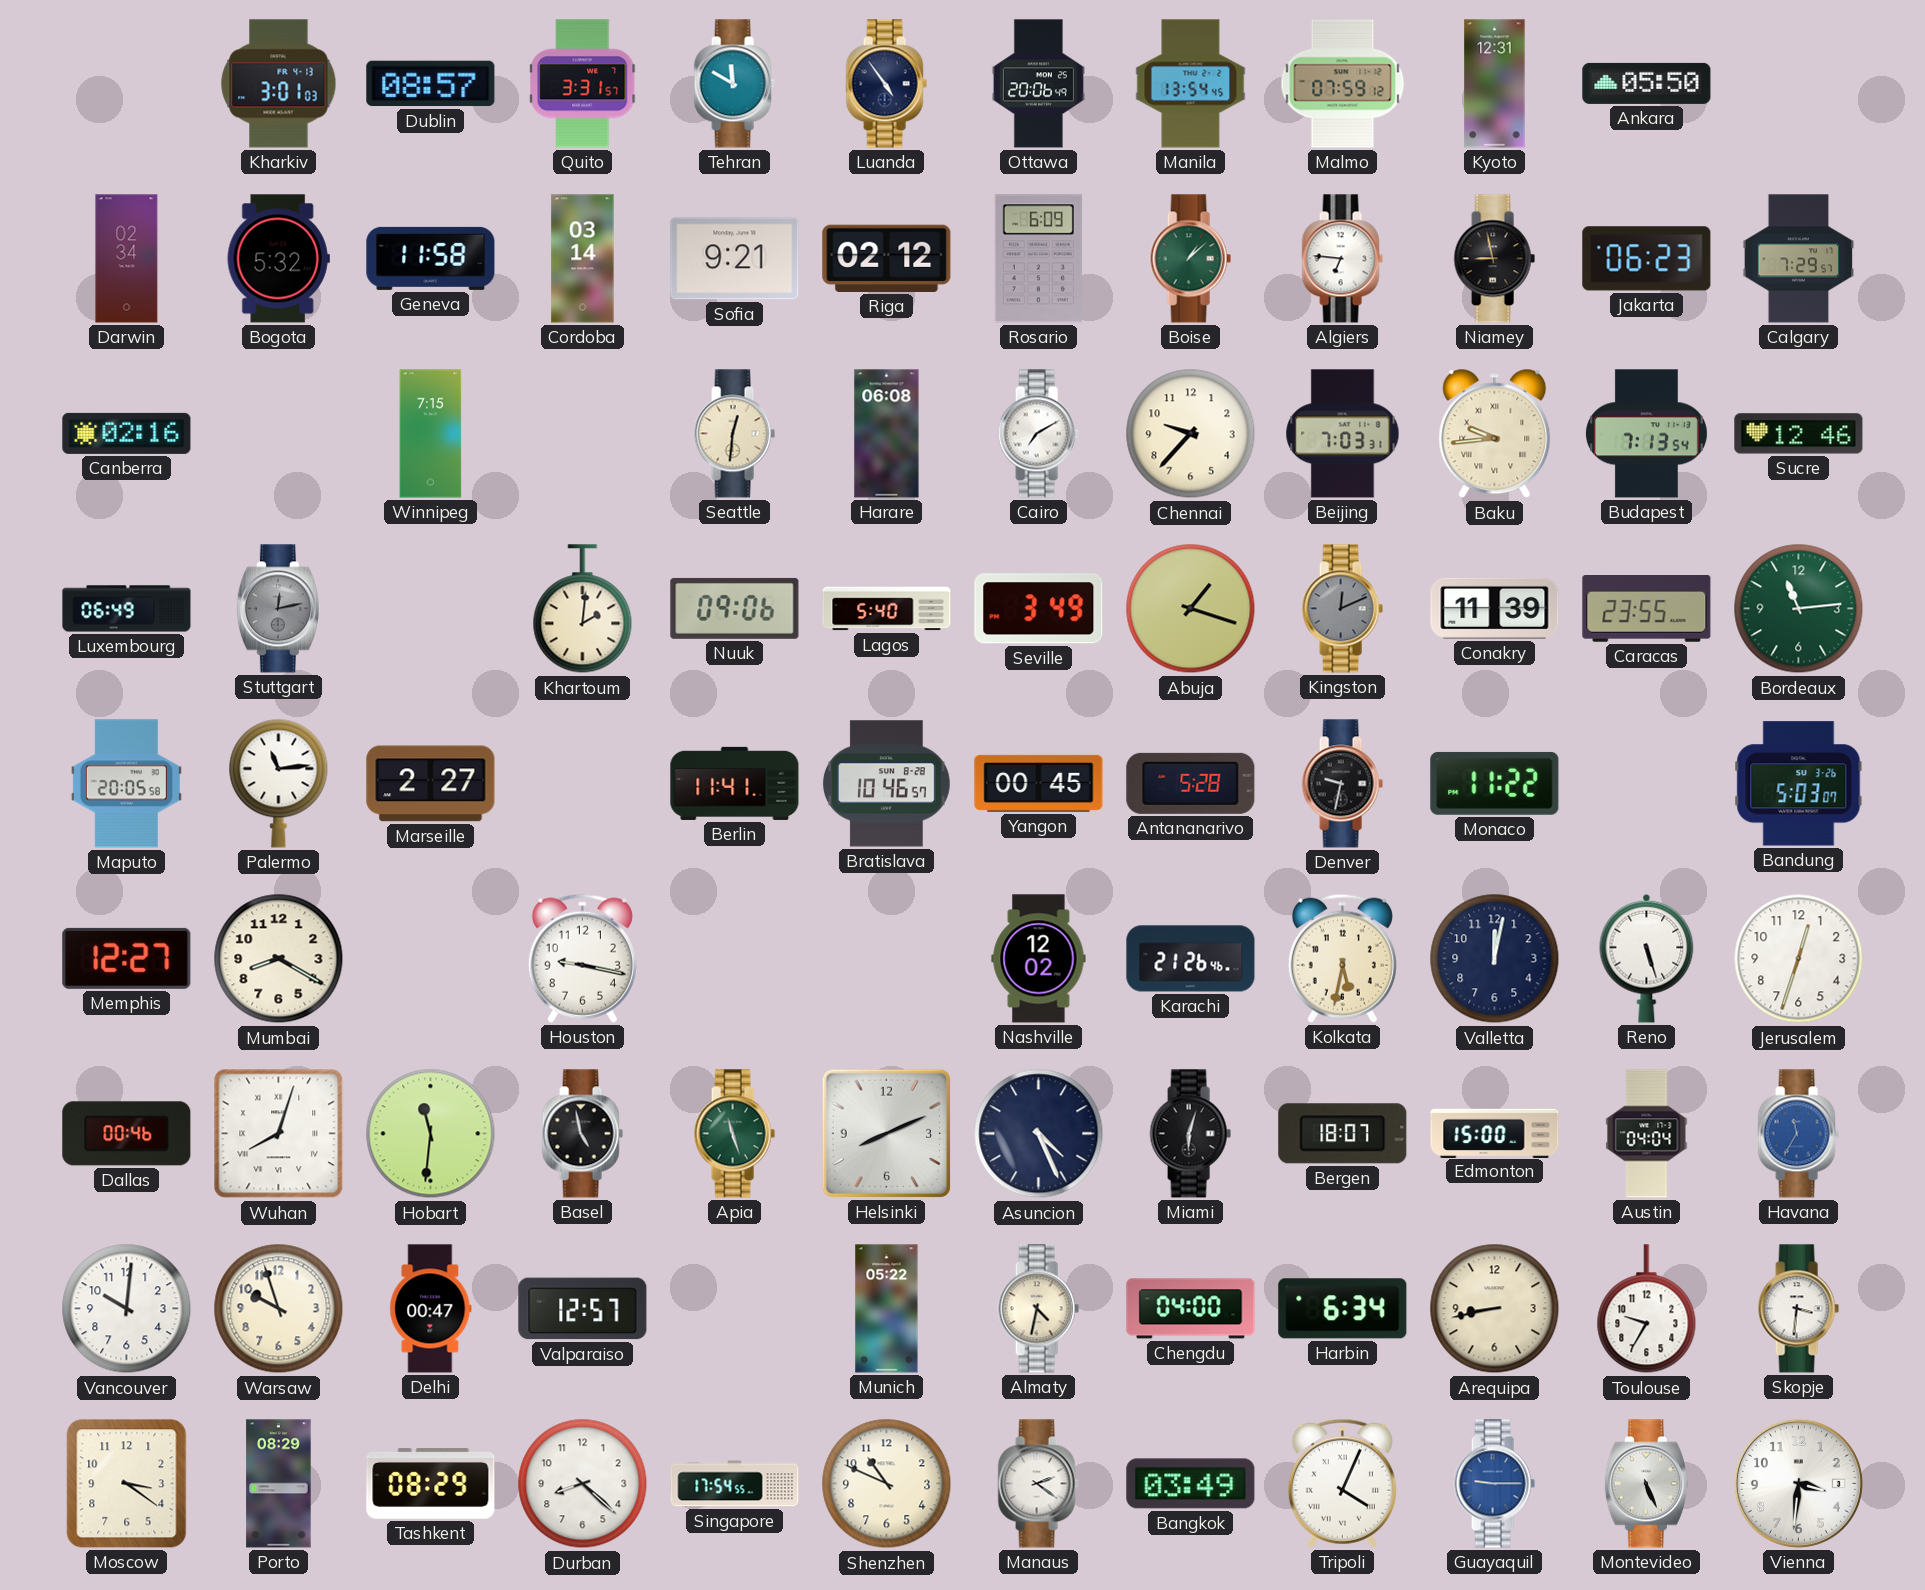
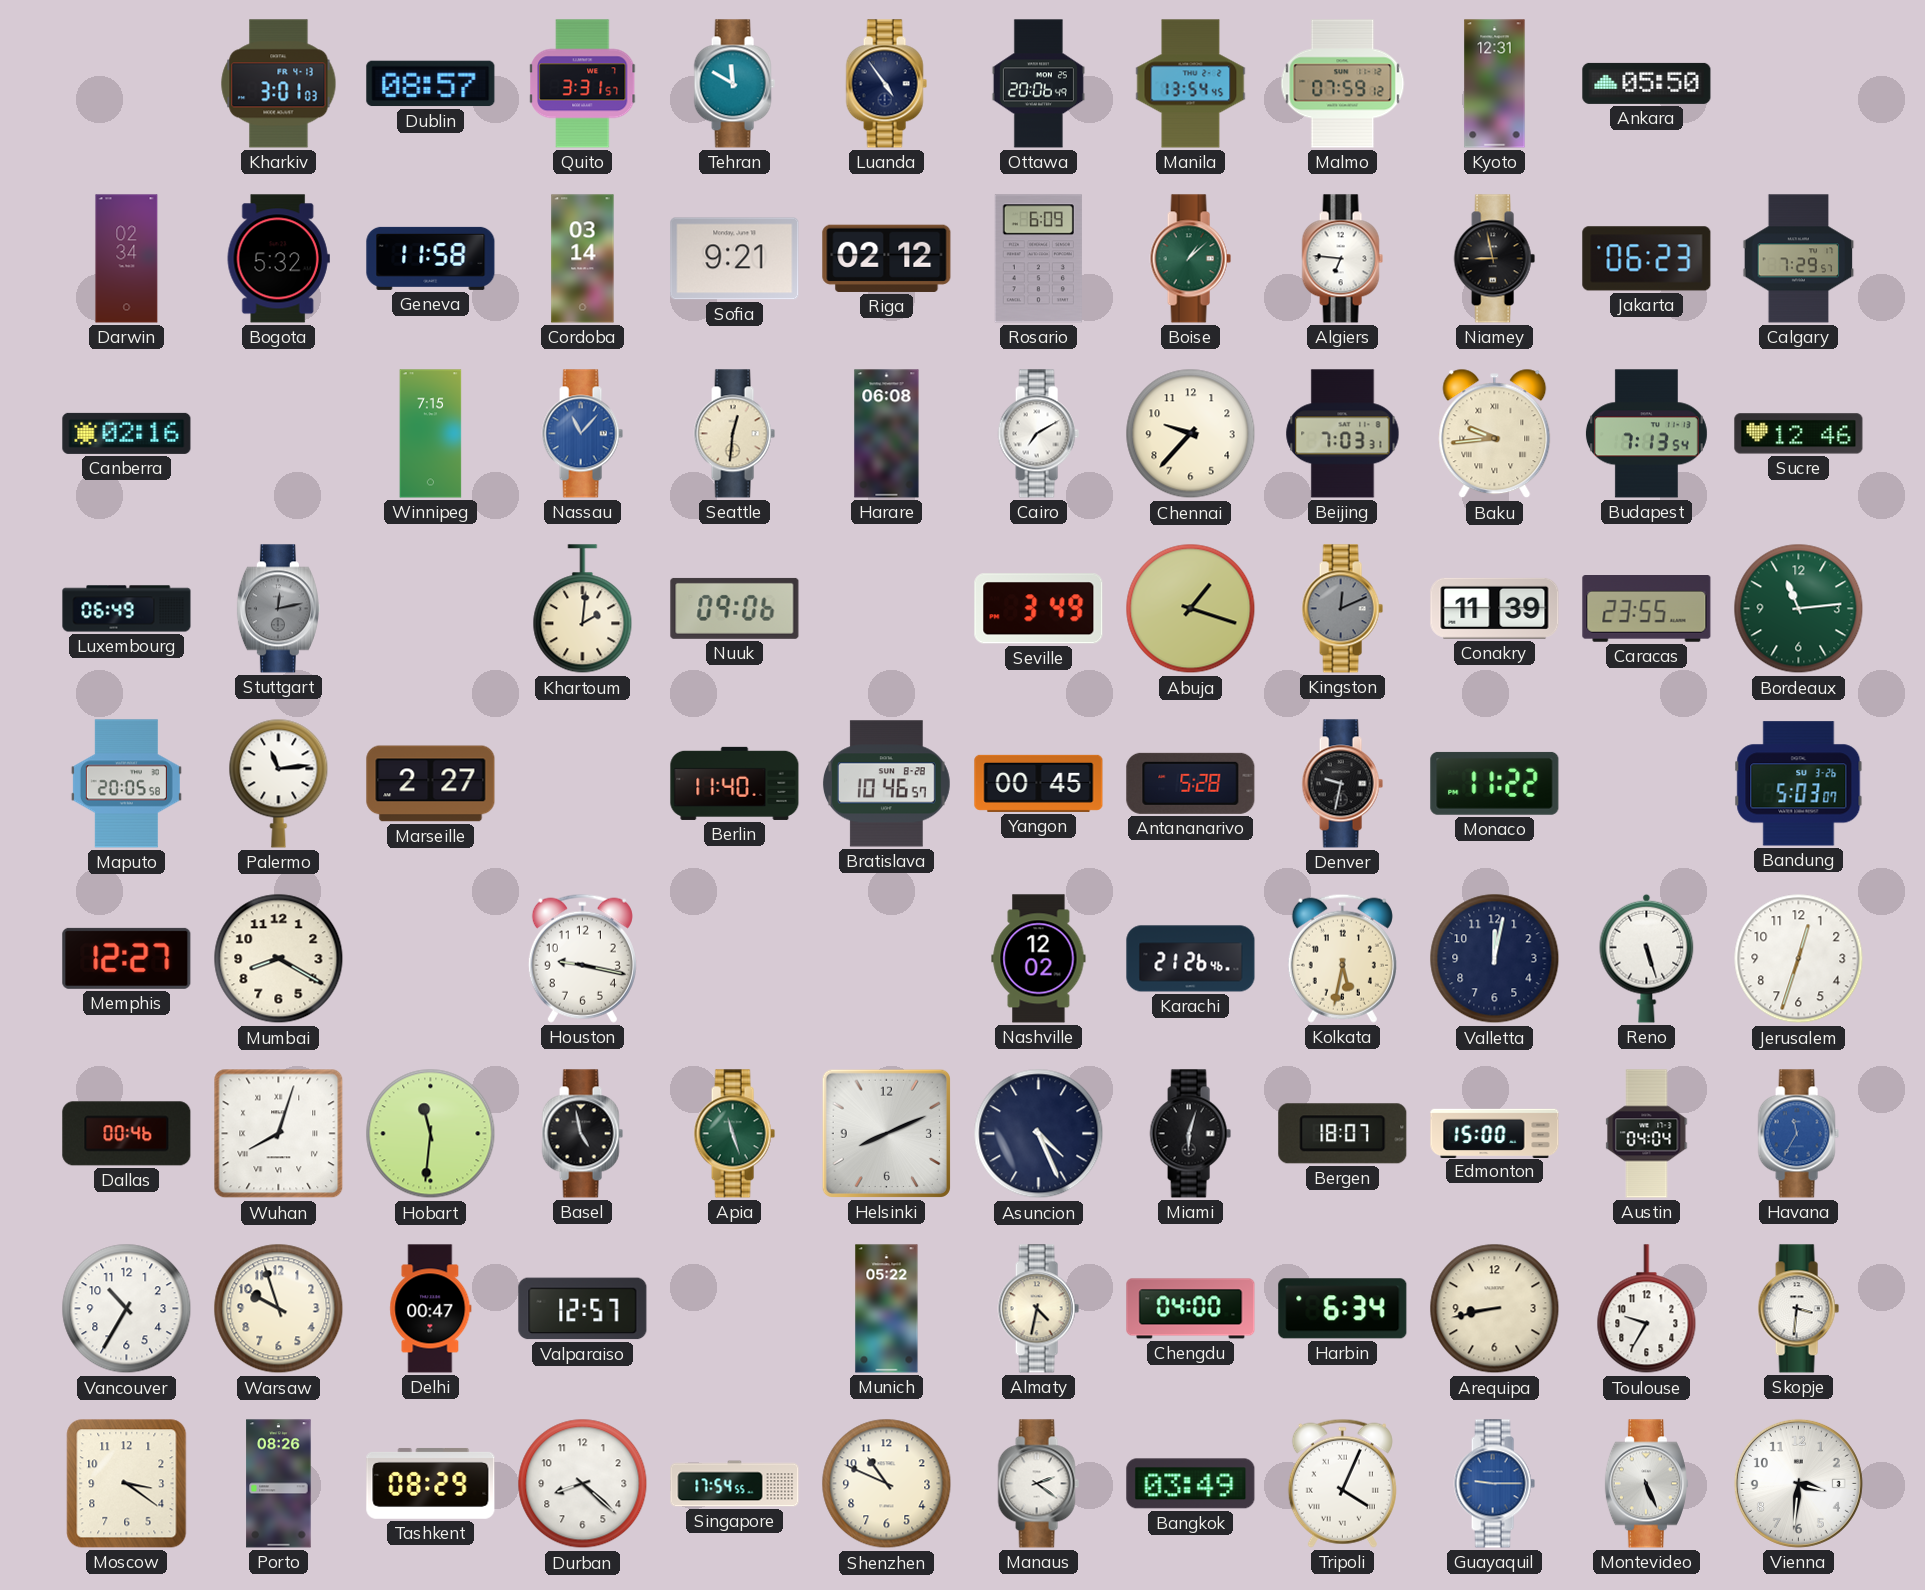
Nassau: none -> 11:07
Lagos: 5:40 -> none
Berlin: 11:41 -> 11:40
Vancouver: 10:01 -> 10:35
Porto: 08:29 -> 08:26
